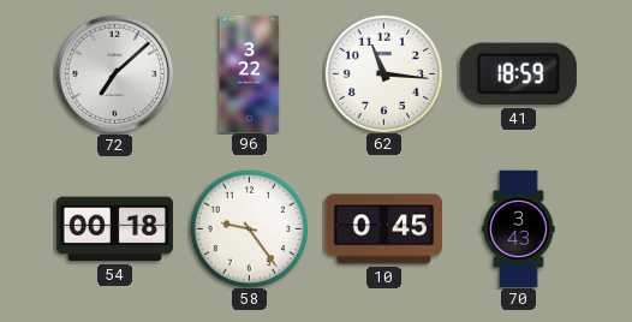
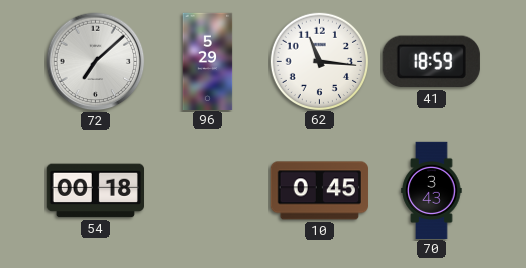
96: 3:22 -> 5:29
58: 9:24 -> none
